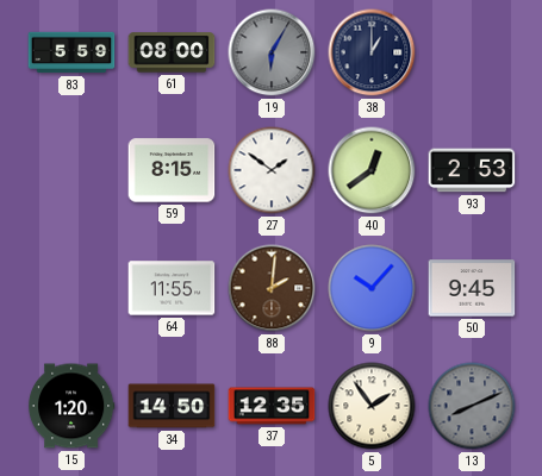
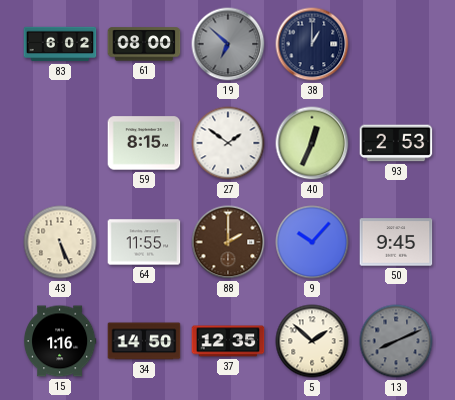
83: 5:59 -> 6:02
19: 6:05 -> 6:52
40: 12:39 -> 12:34
43: none -> 5:26
88: 2:01 -> 2:00
15: 1:20 -> 1:16
5: 1:54 -> 1:52
